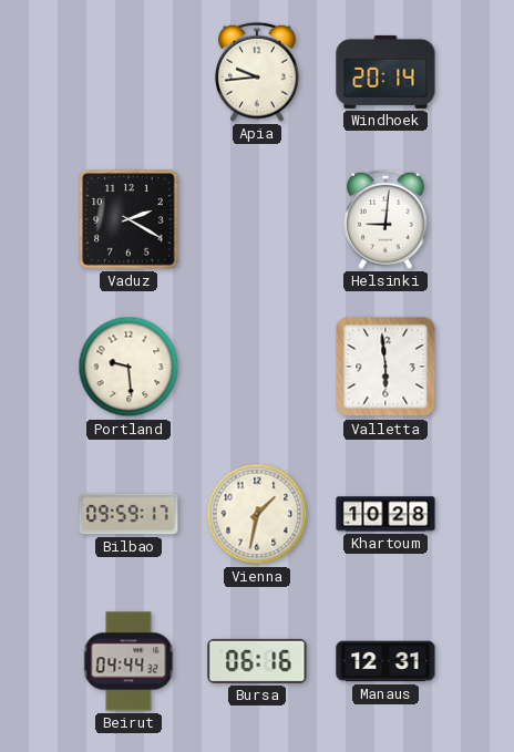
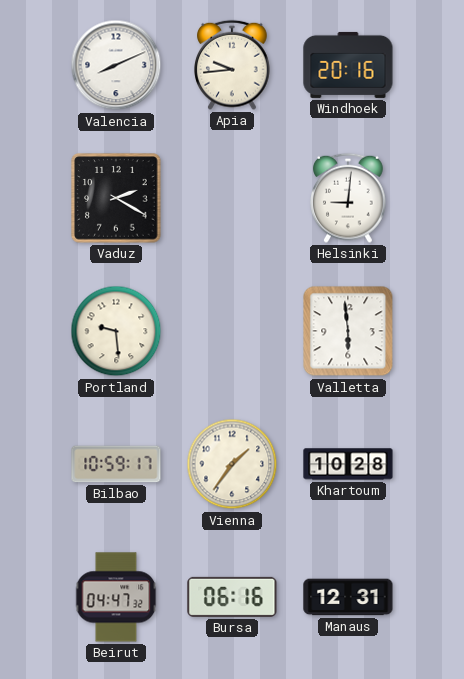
Valencia: none -> 8:11
Windhoek: 20:14 -> 20:16
Bilbao: 09:59 -> 10:59
Vienna: 1:32 -> 1:36
Beirut: 04:44 -> 04:47
